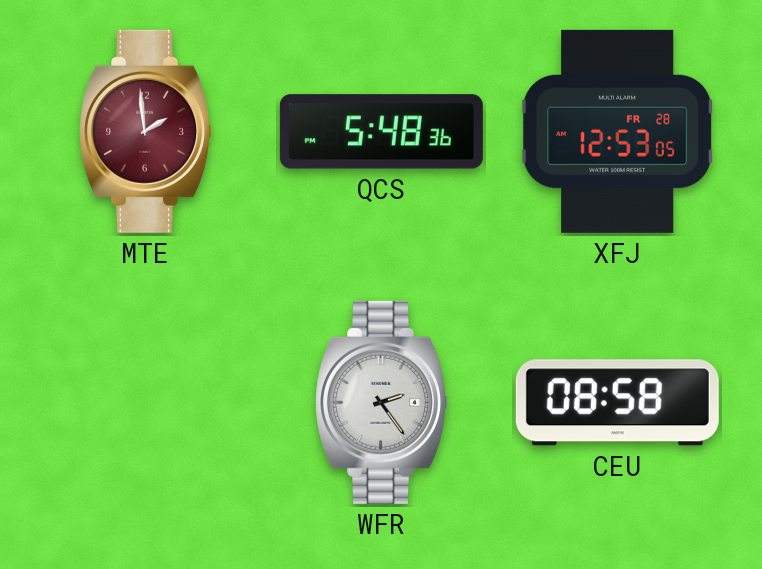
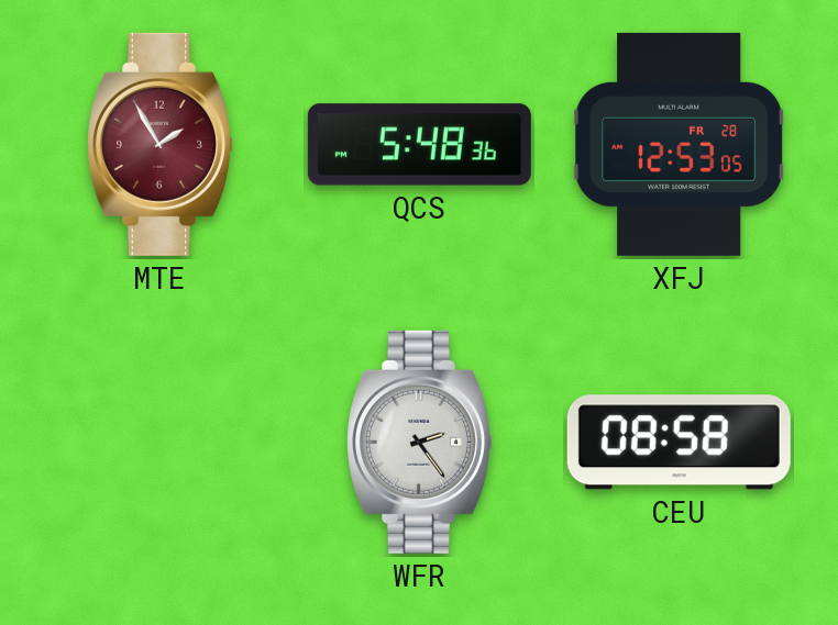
MTE: 1:59 -> 1:55
